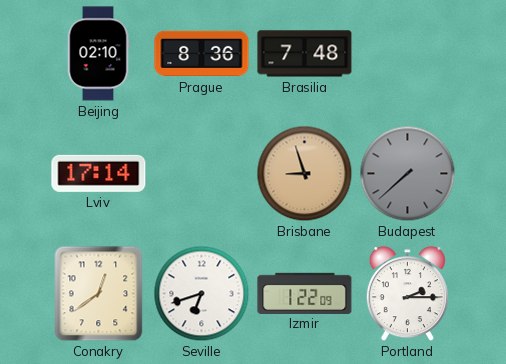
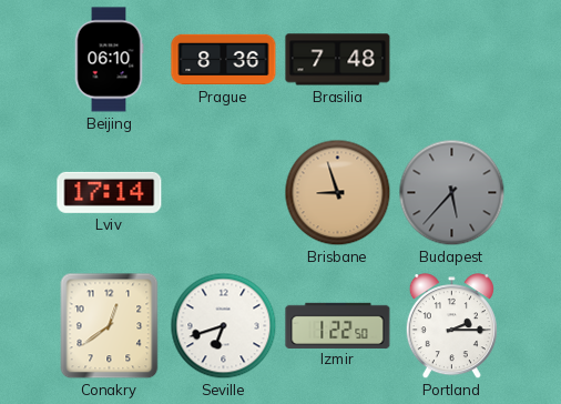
Beijing: 02:10 -> 06:10
Budapest: 7:38 -> 5:37
Izmir: 1:22:09 -> 1:22:50
